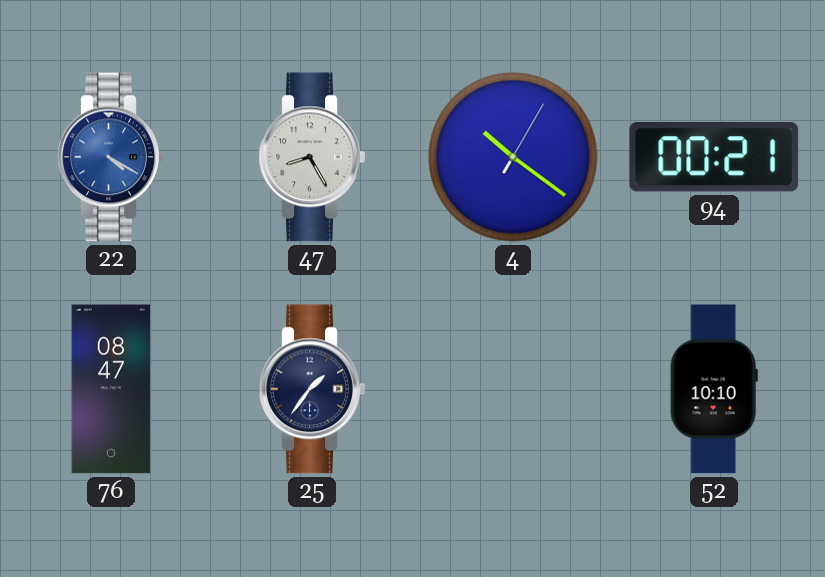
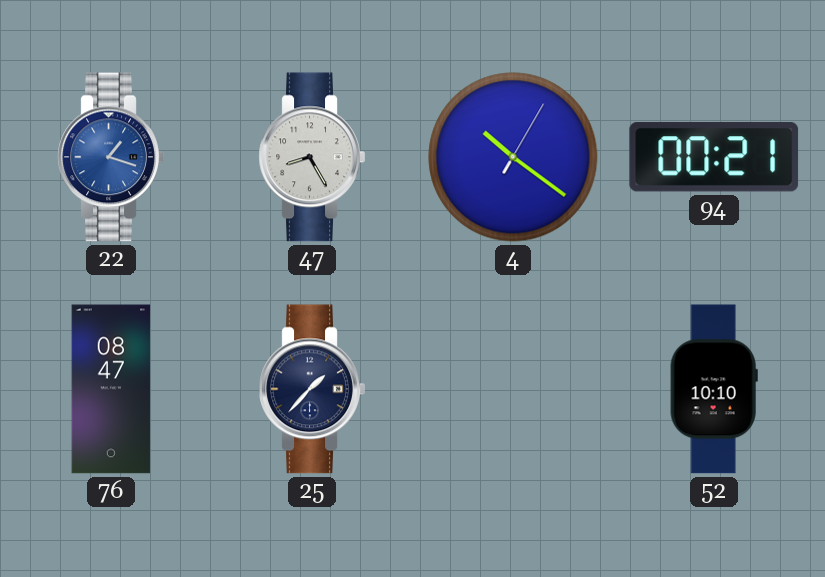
22: 4:20 -> 1:18
25: 1:36 -> 1:37
